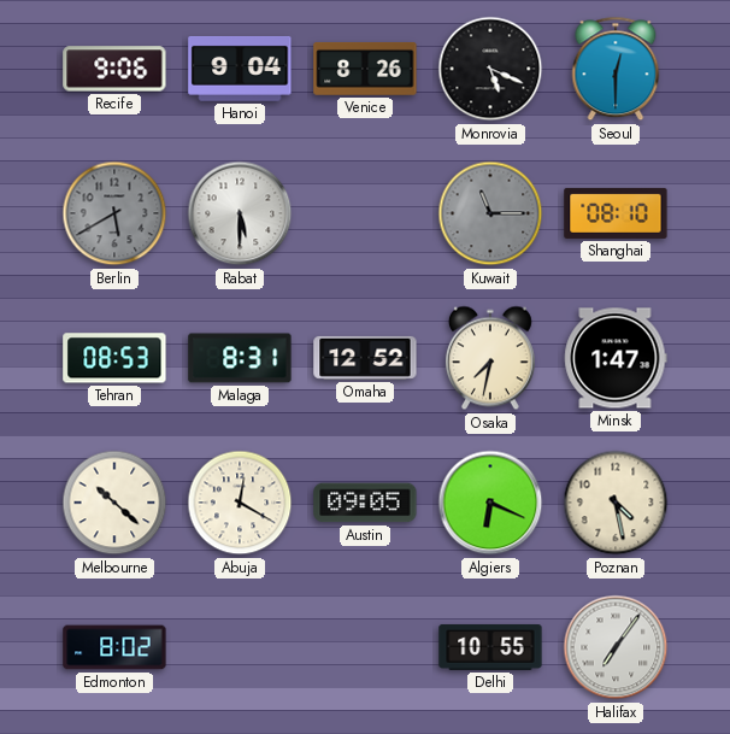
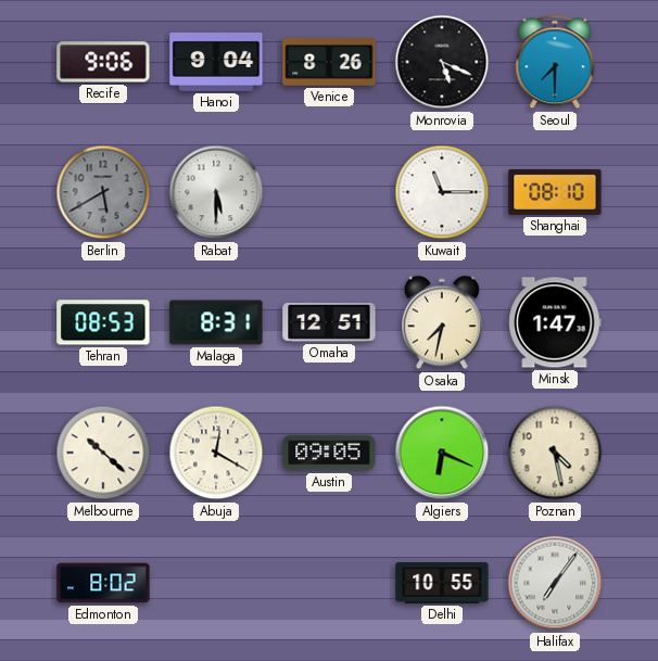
Seoul: 12:30 -> 7:30
Kuwait dial: grey -> white
Omaha: 12:52 -> 12:51
